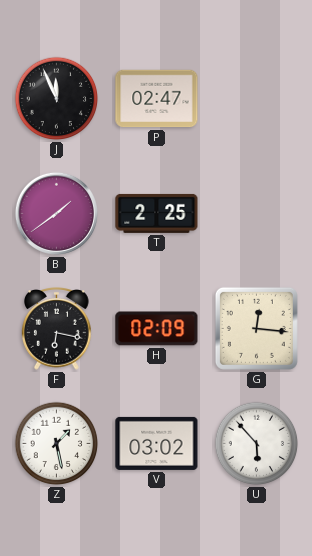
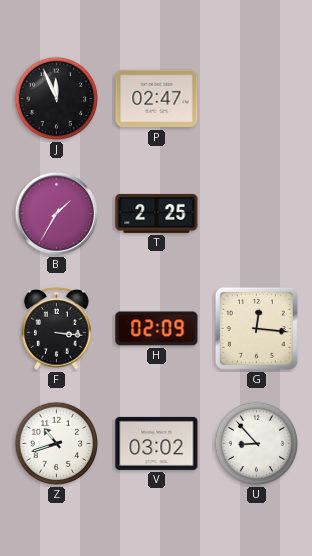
B: 1:39 -> 1:35
F: 6:17 -> 3:16
Z: 1:28 -> 10:42
U: 5:53 -> 8:53
